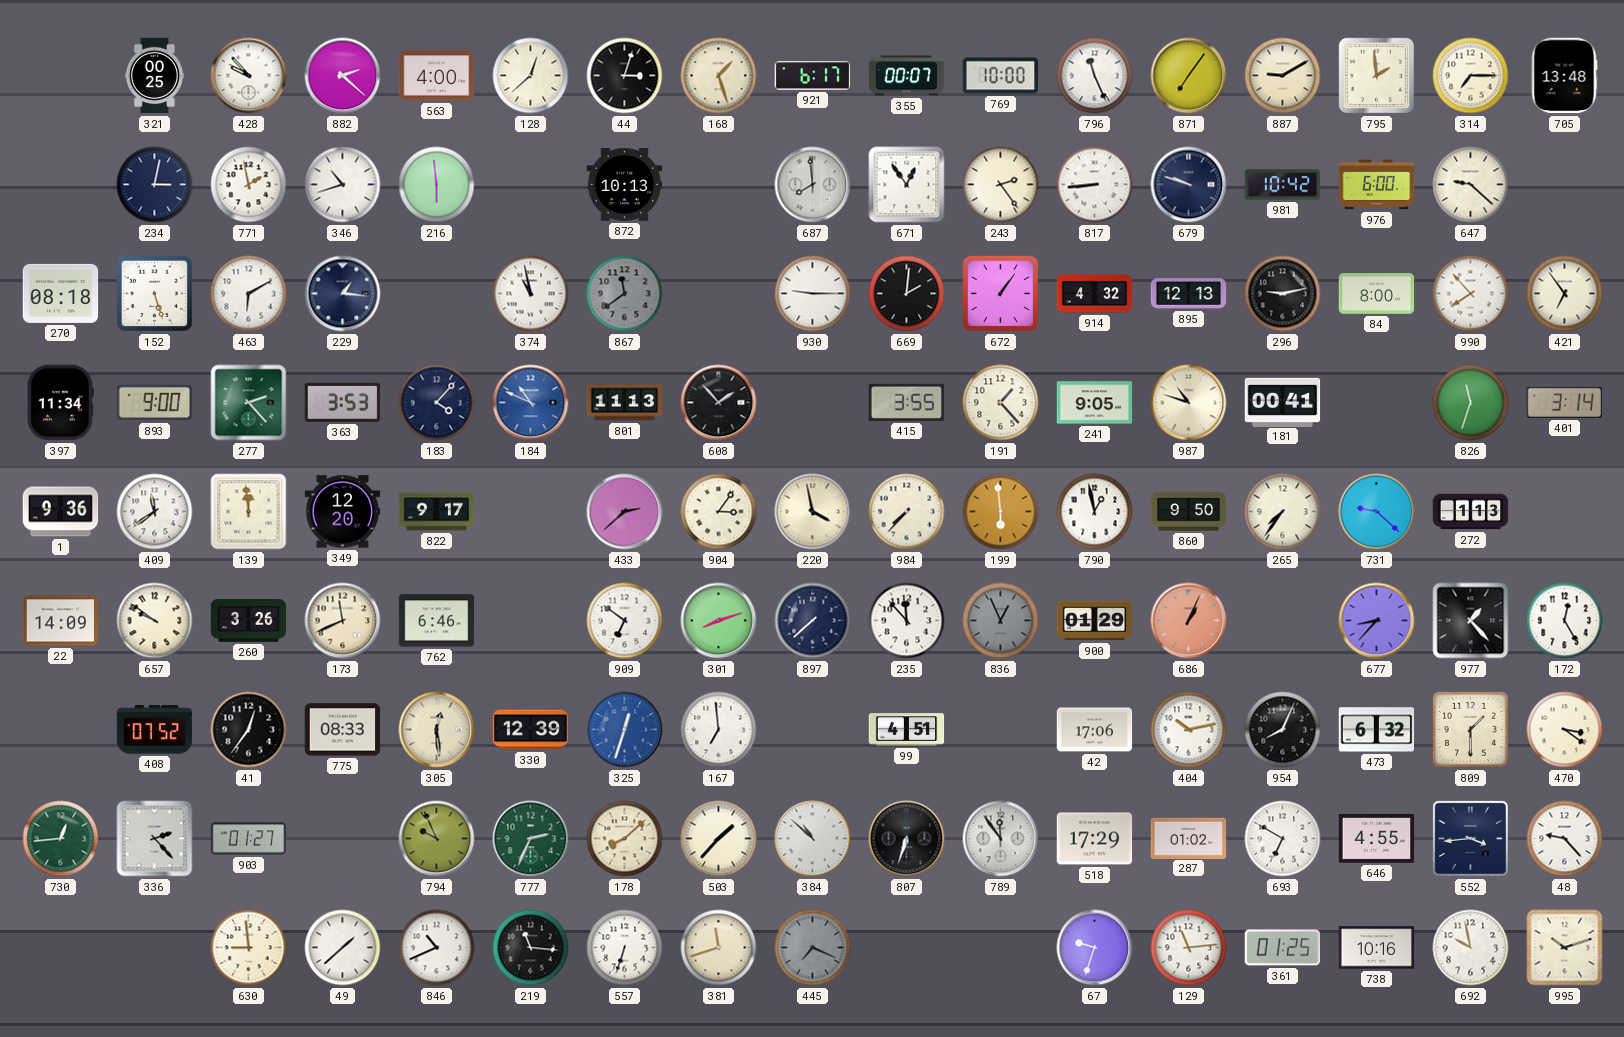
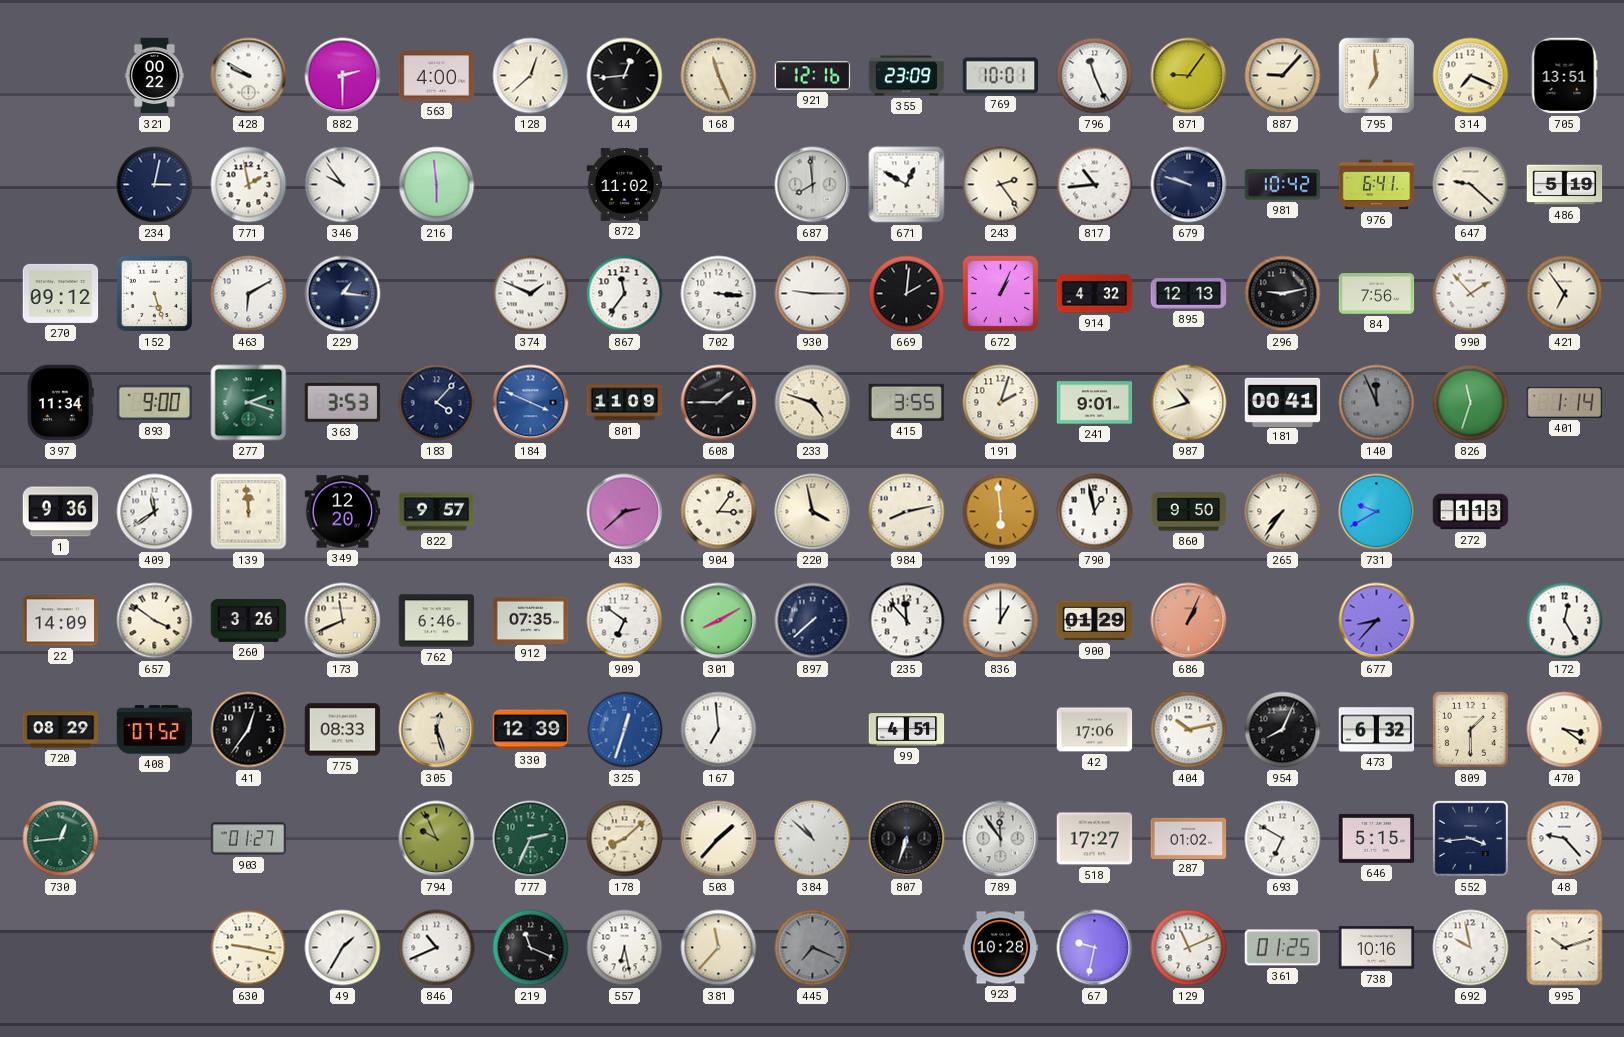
321: 00:25 -> 00:22
428: 9:53 -> 9:50
882: 2:22 -> 2:30
44: 3:03 -> 12:44
168: 1:27 -> 11:26
921: 6:17 -> 12:16
355: 00:07 -> 23:09
769: 10:00 -> 10:01
871: 7:06 -> 9:06
887: 9:10 -> 9:07
795: 1:59 -> 6:59
314: 7:15 -> 7:19
705: 13:48 -> 13:51
346: 10:42 -> 9:54
872: 10:13 -> 11:02
671: 12:54 -> 12:50
817: 8:44 -> 10:44
976: 6:00 -> 6:41
486: none -> 5:19
270: 08:18 -> 09:12
374: 10:58 -> 1:49
867: 11:39 -> 11:36
867 dial: grey -> white
702: none -> 3:16
672: 1:06 -> 1:04
84: 8:00 -> 7:56
990: 7:53 -> 1:53
277: 2:23 -> 2:18
184: 10:49 -> 3:49
801: 11:13 -> 11:09
608: 1:53 -> 1:45
233: none -> 4:48
191: 1:23 -> 2:03
241: 9:05 -> 9:01
987: 10:48 -> 10:42
140: none -> 11:56
401: 3:14 -> 1:14
822: 9:17 -> 9:57
984: 7:37 -> 8:13
731: 9:22 -> 9:40
657: 9:51 -> 3:51
912: none -> 07:35
301: 8:12 -> 8:10
836: 12:56 -> 1:00
836 dial: grey -> white
977: 1:23 -> none
720: none -> 08:29
305: 12:29 -> 12:27
336: 2:23 -> none
518: 17:29 -> 17:27
646: 4:55 -> 5:15
630: 8:59 -> 9:17
49: 1:38 -> 1:35
219: 11:16 -> 11:19
557: 6:33 -> 6:28
381: 11:42 -> 11:37
923: none -> 10:28
67: 9:33 -> 9:32
129: 11:14 -> 11:11
